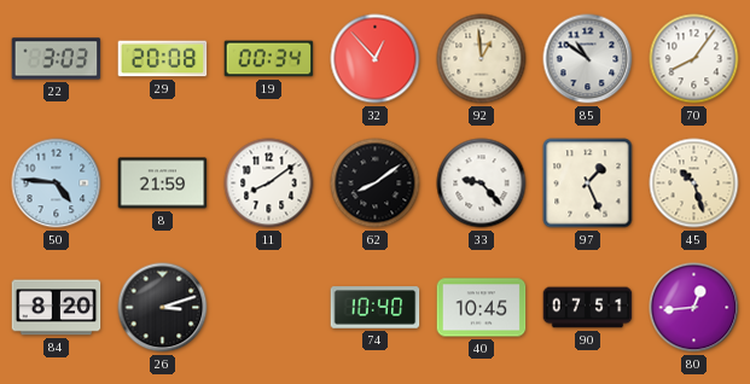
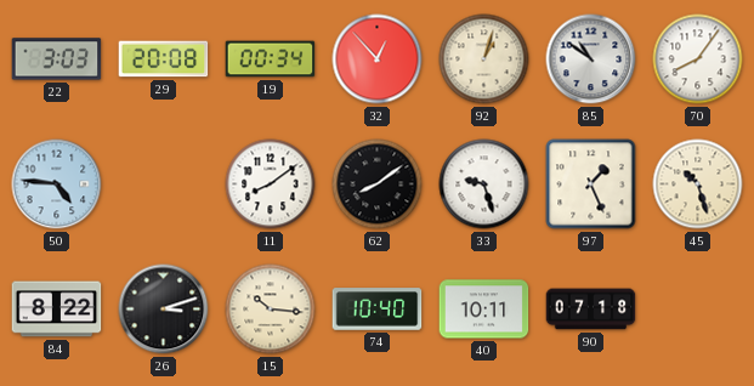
92: 12:59 -> 1:03
8: 21:59 -> none
33: 9:23 -> 9:27
84: 8:20 -> 8:22
15: none -> 10:16
40: 10:45 -> 10:11
90: 07:51 -> 07:18
80: 12:44 -> none
